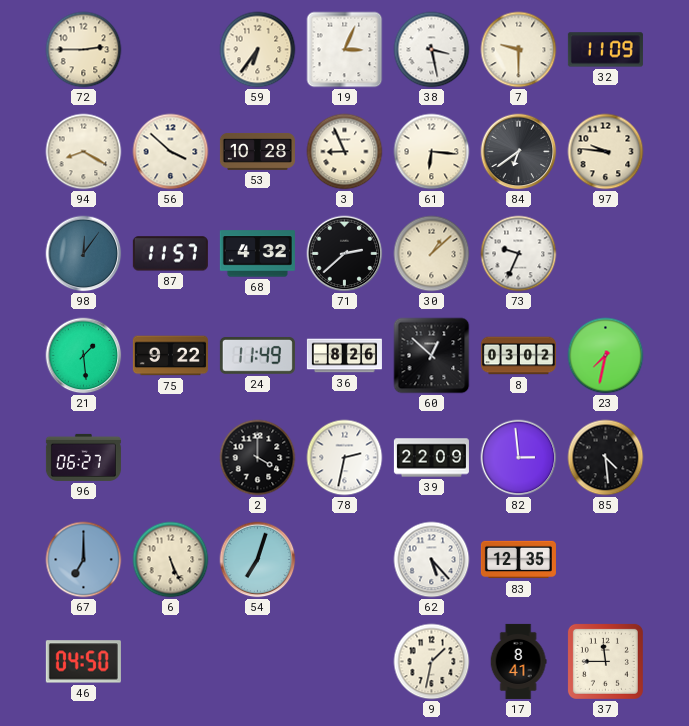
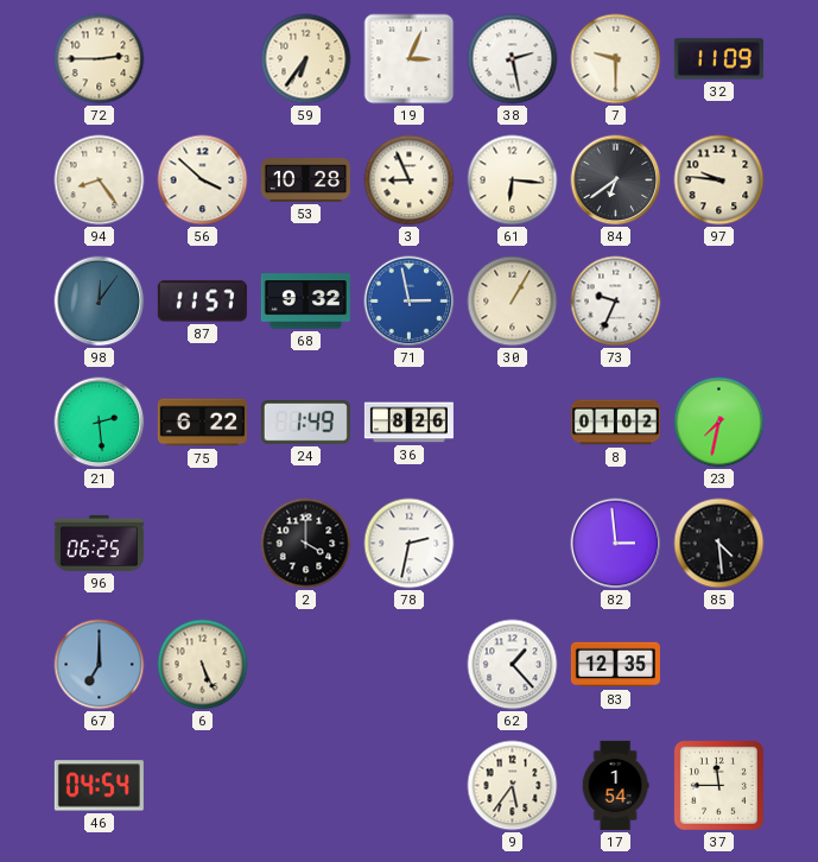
38: 3:28 -> 2:28
94: 8:20 -> 8:24
68: 4:32 -> 9:32
71: 2:38 -> 2:58
71 dial: black -> blue
30: 1:08 -> 1:05
21: 1:29 -> 2:29
75: 9:22 -> 6:22
24: 11:49 -> 1:49
60: 12:52 -> none
8: 03:02 -> 01:02
96: 06:27 -> 06:25
39: 22:09 -> none
54: 7:03 -> none
62: 5:23 -> 1:23
46: 04:50 -> 04:54
9: 1:32 -> 5:36
17: 8:41 -> 1:54
